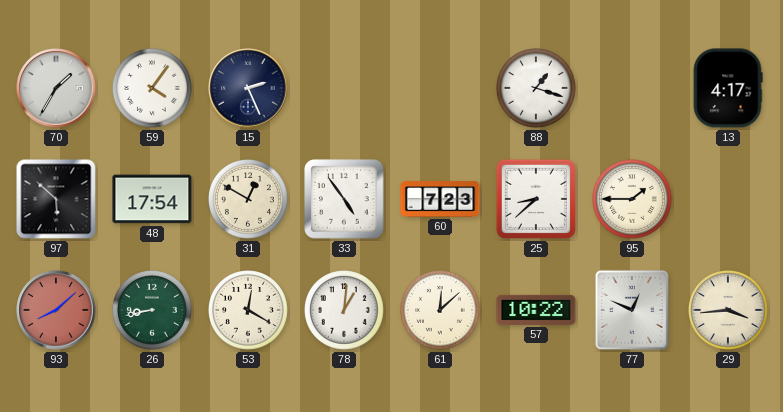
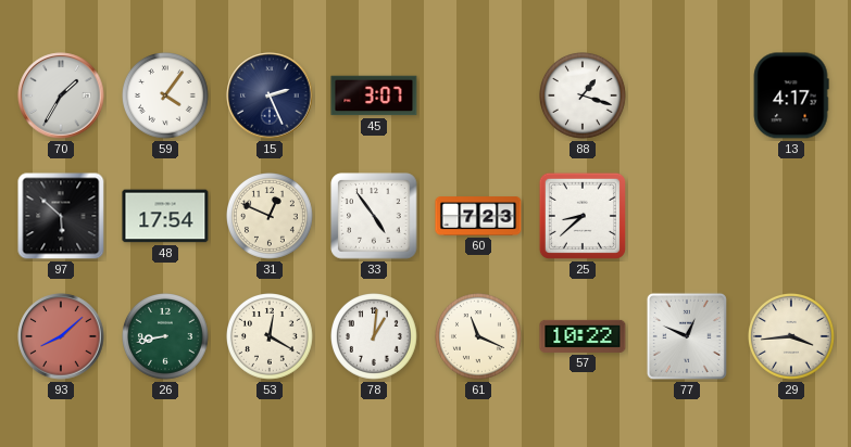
45: none -> 3:07
31: 12:50 -> 12:49
95: 1:45 -> none
61: 12:08 -> 11:19
